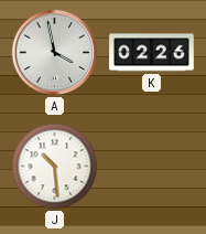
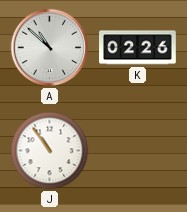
A: 3:58 -> 10:52
J: 10:29 -> 10:54
